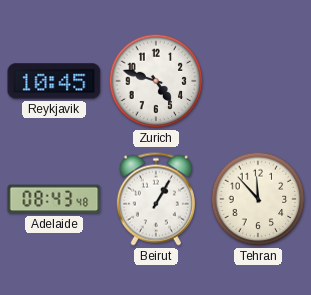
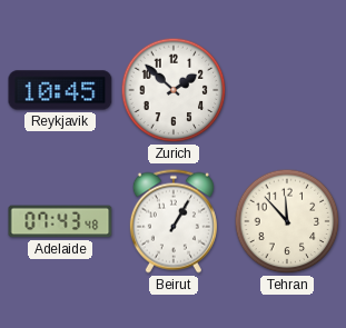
Zurich: 4:48 -> 1:52
Adelaide: 08:43 -> 07:43
